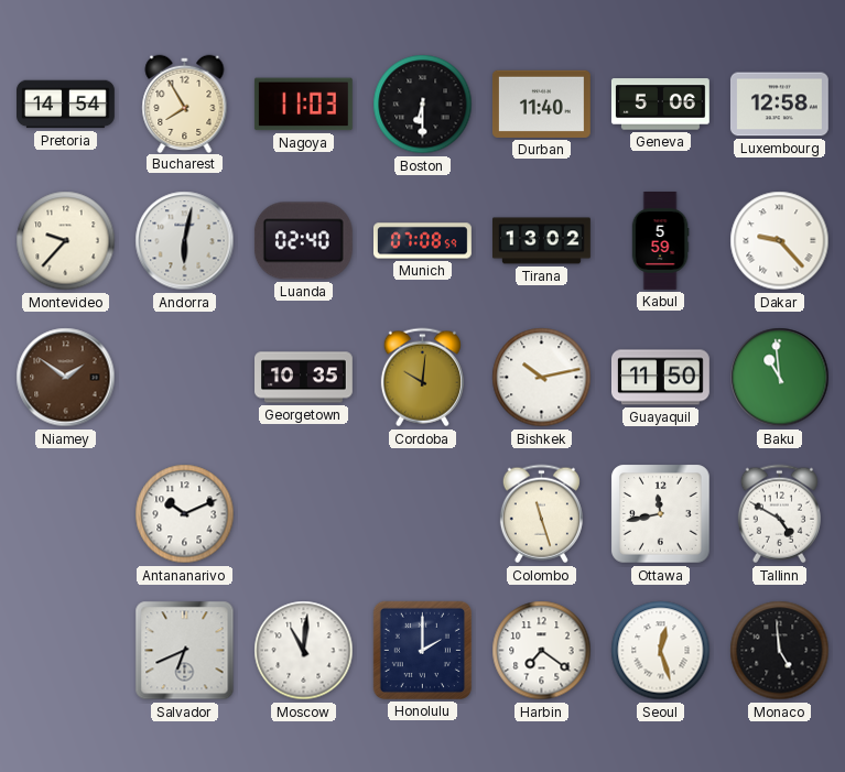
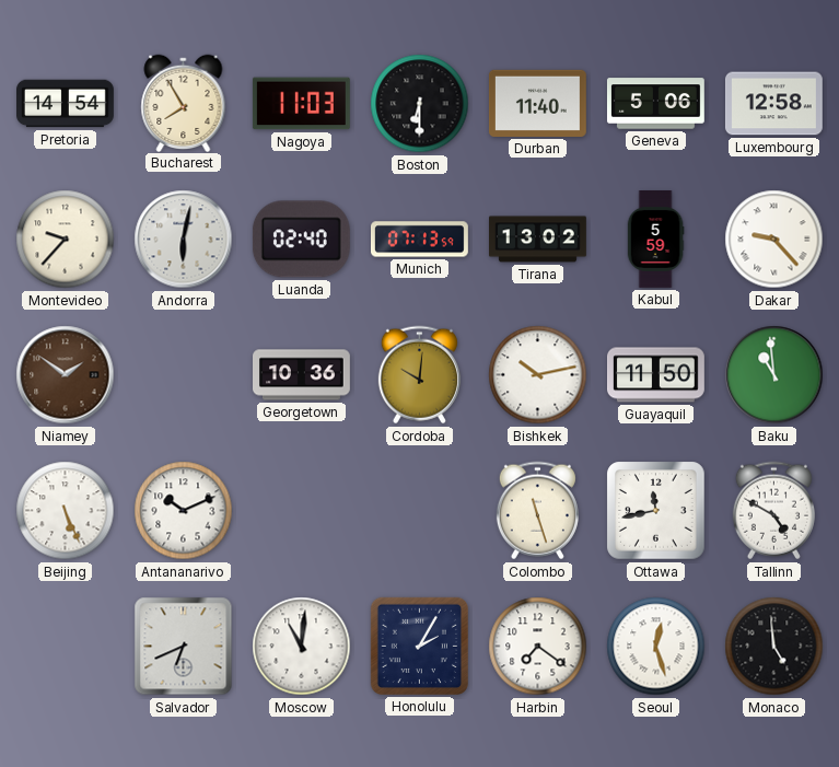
Munich: 07:08 -> 07:13
Georgetown: 10:35 -> 10:36
Beijing: none -> 5:26
Honolulu: 2:00 -> 2:05
